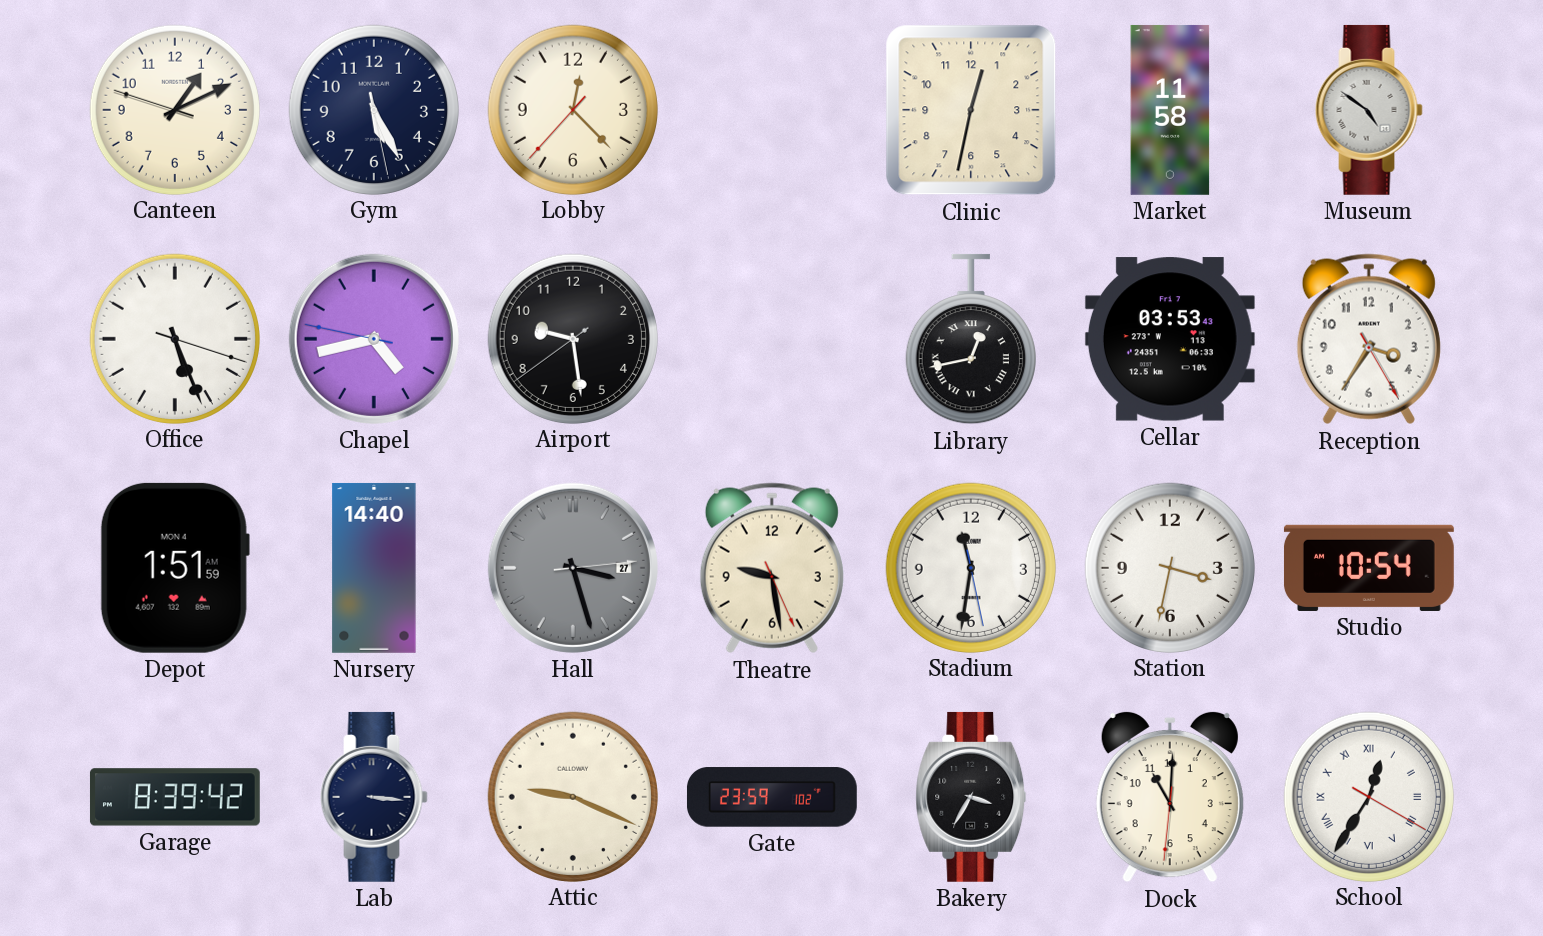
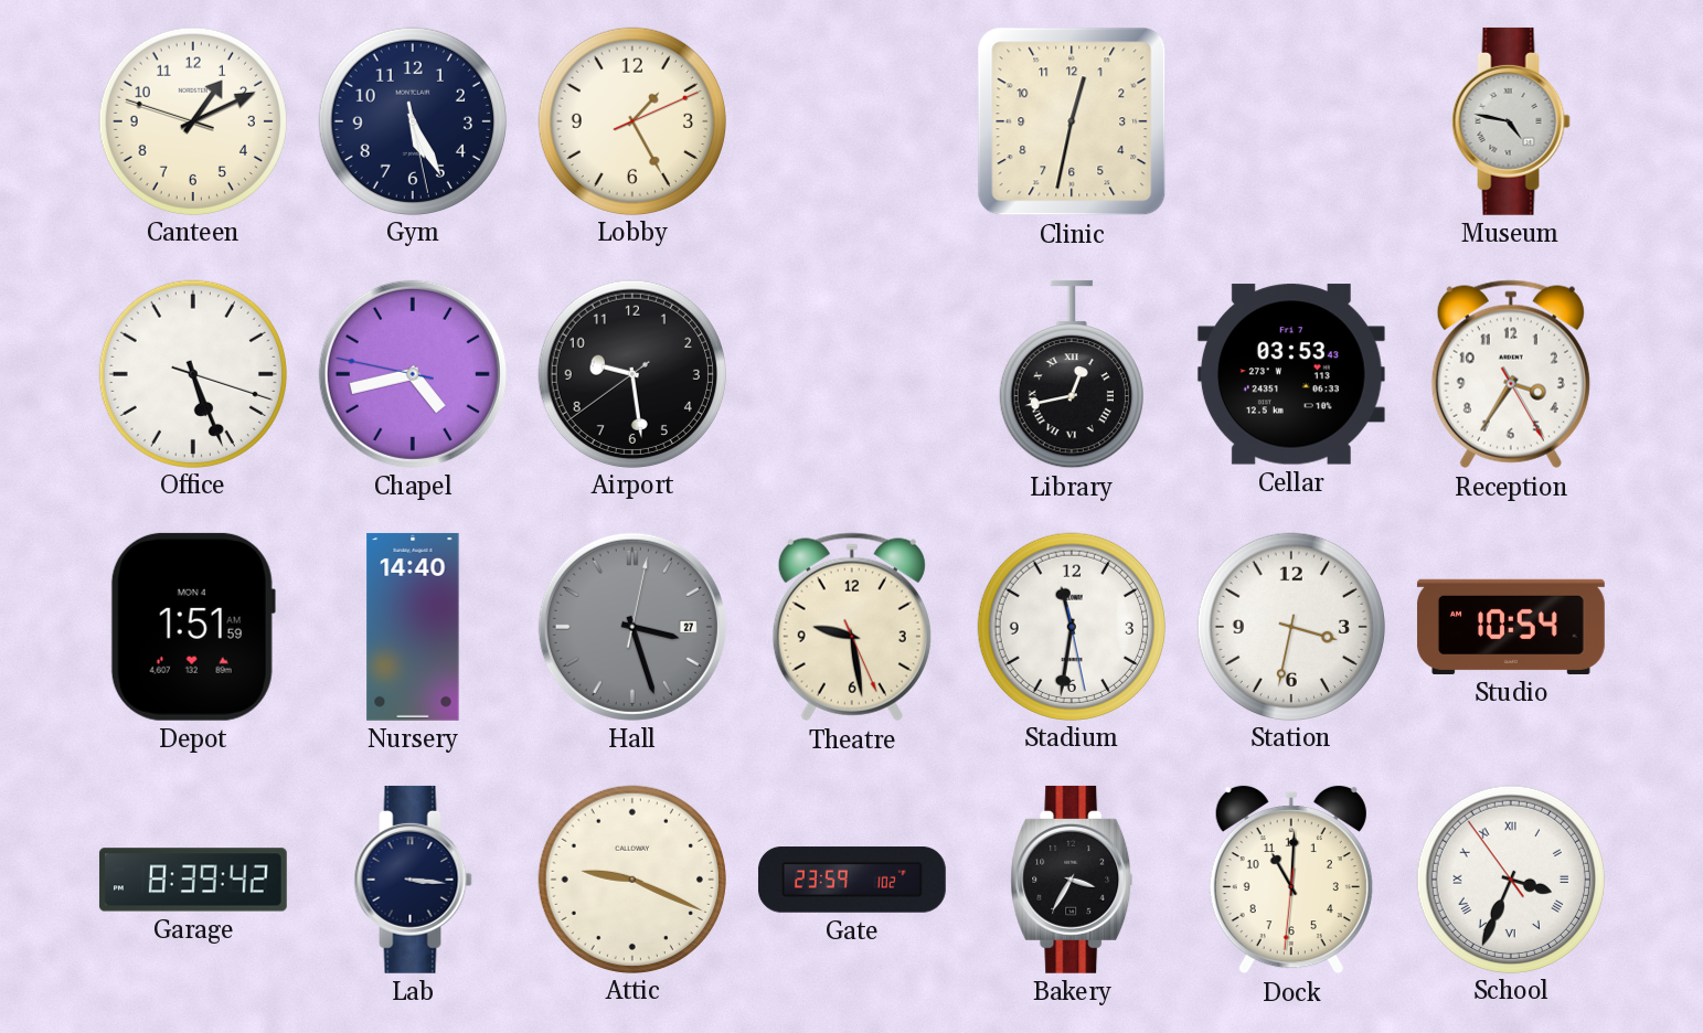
Lobby: 12:22 -> 1:25
Market: 11:58 -> none
Museum: 4:51 -> 4:47
Hall: 3:27:14 -> 3:27:02
School: 12:35 -> 3:33
